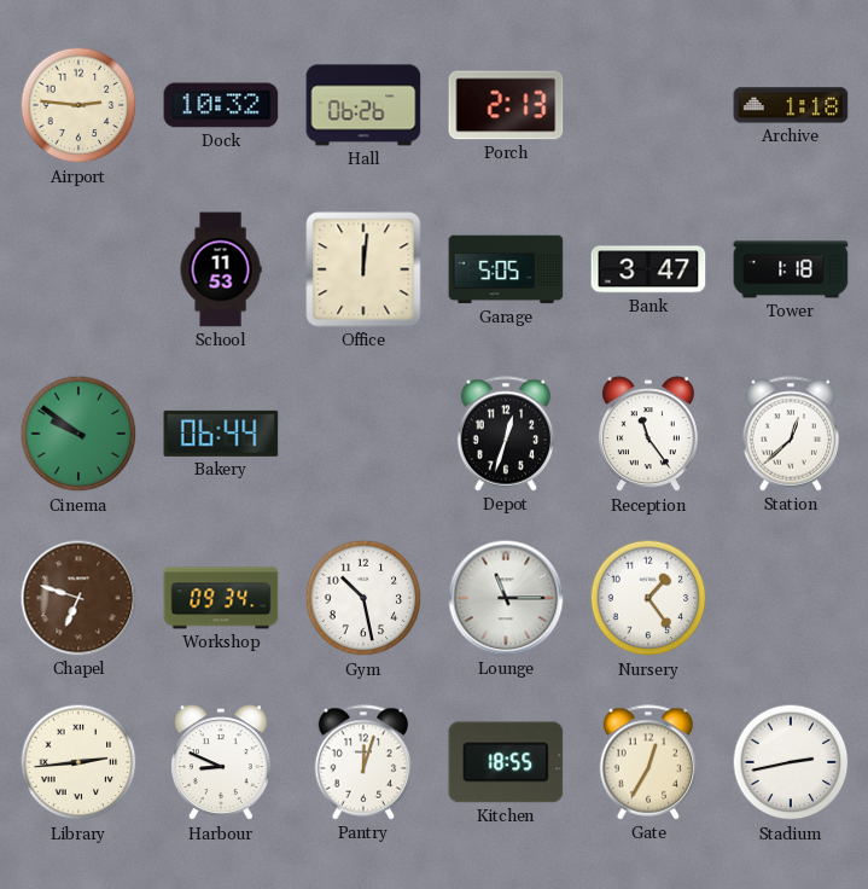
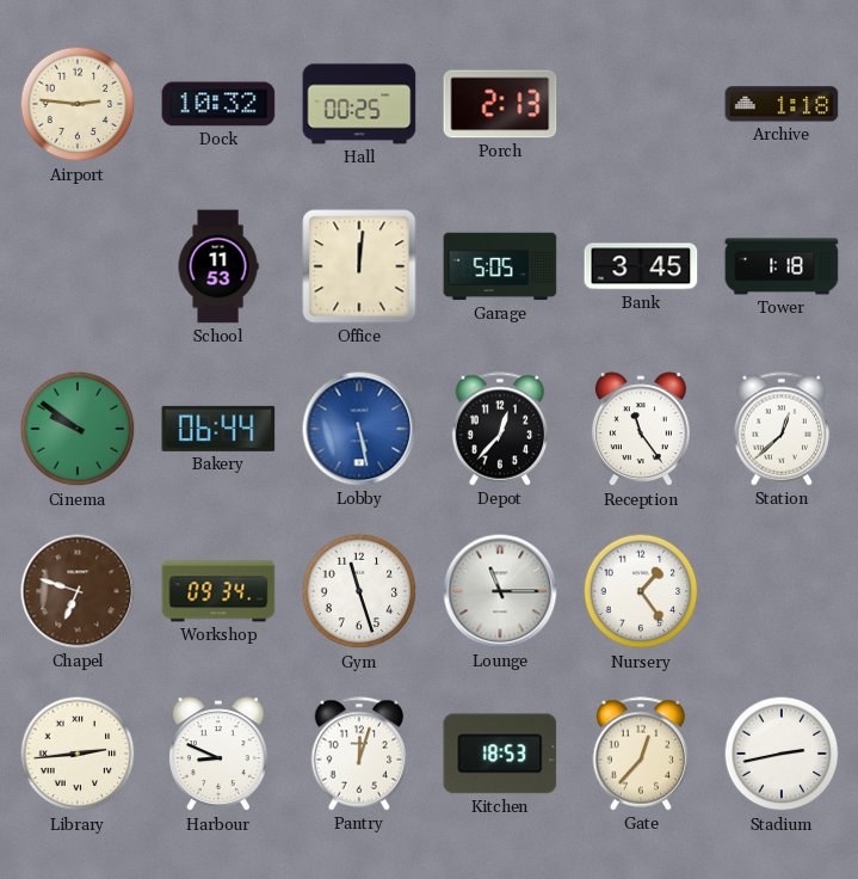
Hall: 06:26 -> 00:25
Bank: 3:47 -> 3:45
Lobby: none -> 5:28
Depot: 12:33 -> 12:37
Gym: 10:28 -> 11:27
Kitchen: 18:55 -> 18:53
Gate: 12:35 -> 12:37
